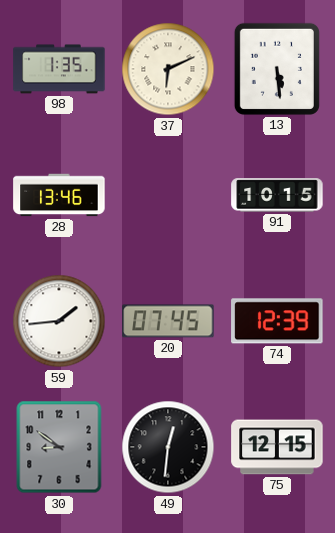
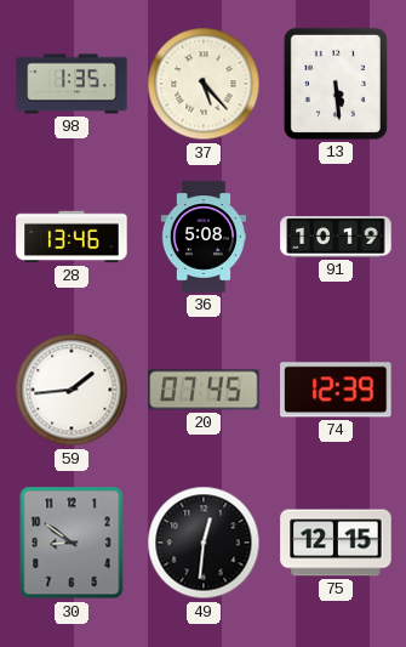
37: 6:11 -> 5:23
36: none -> 5:08
91: 10:15 -> 10:19
